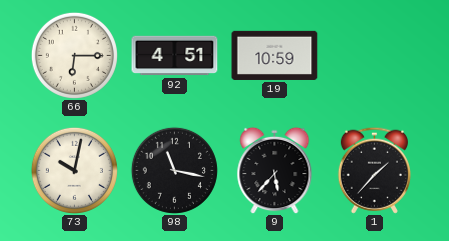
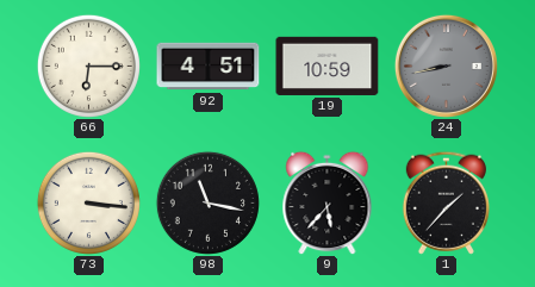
24: none -> 8:43
73: 10:02 -> 3:16
